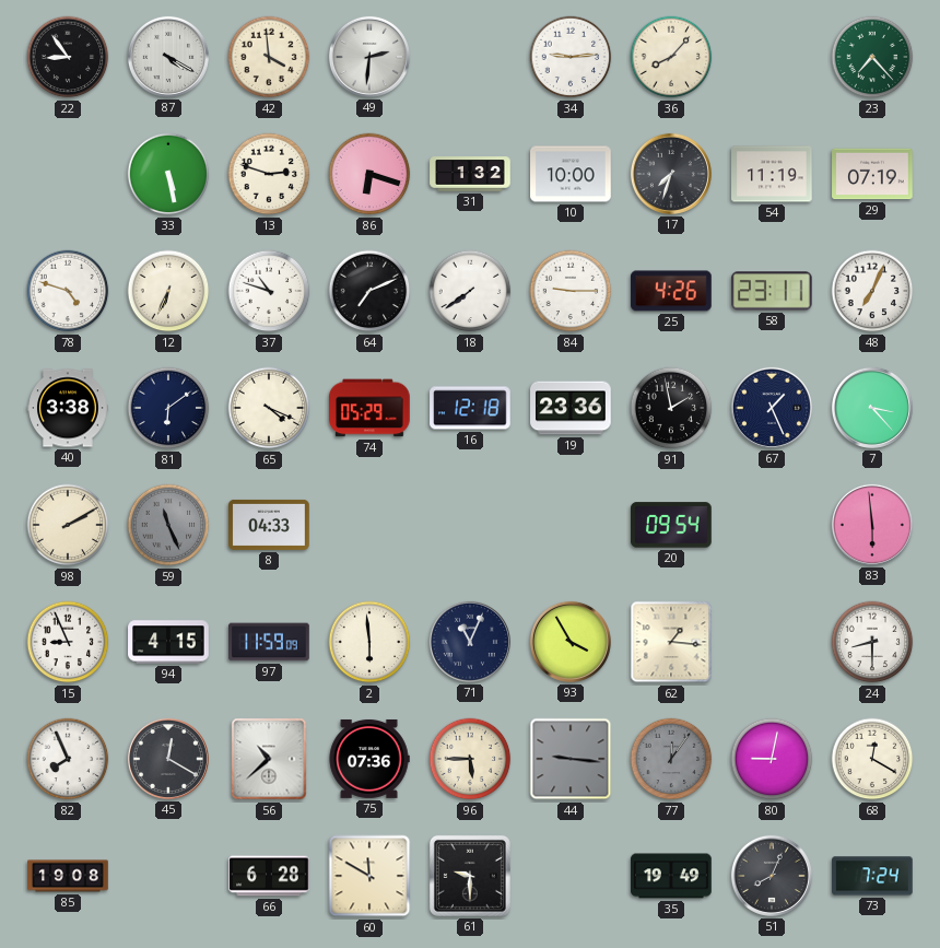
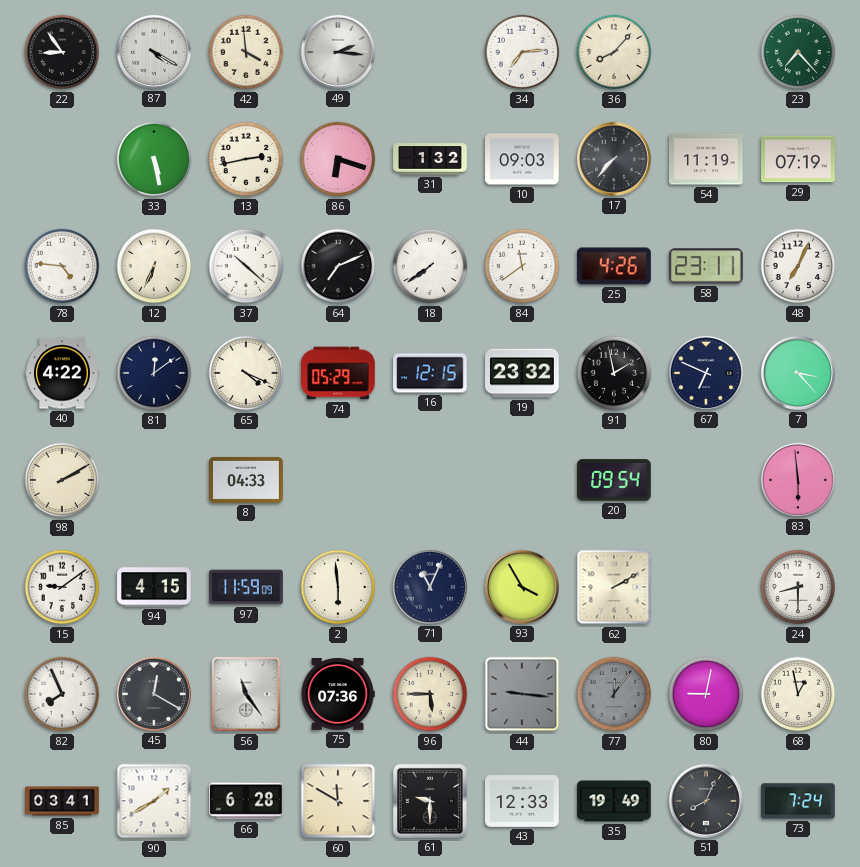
49: 2:31 -> 2:16
34: 9:14 -> 7:14
13: 2:48 -> 2:43
10: 10:00 -> 09:03
17: 7:33 -> 7:37
78: 4:48 -> 4:46
37: 10:48 -> 10:22
84: 9:15 -> 11:39
40: 3:38 -> 4:22
81: 6:09 -> 12:09
16: 12:18 -> 12:15
19: 23:36 -> 23:32
67: 1:26 -> 6:49
59: 11:26 -> none
15: 8:56 -> 9:09
62: 1:16 -> 2:10
56: 10:38 -> 11:24
68: 12:20 -> 12:58
85: 19:08 -> 03:41
90: none -> 1:40
43: none -> 12:33
